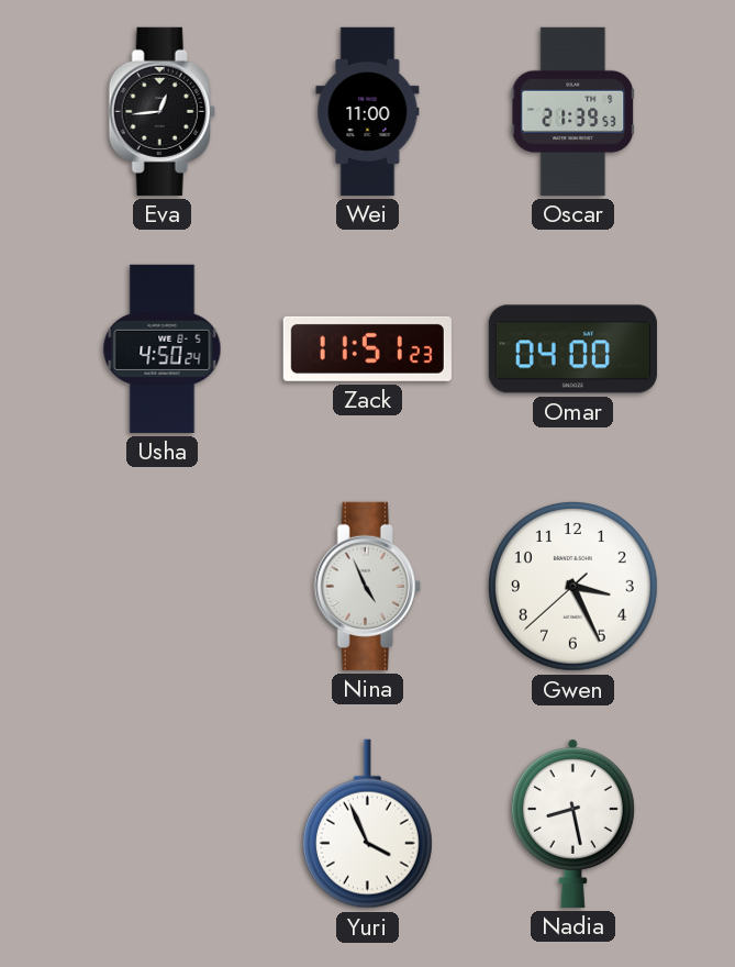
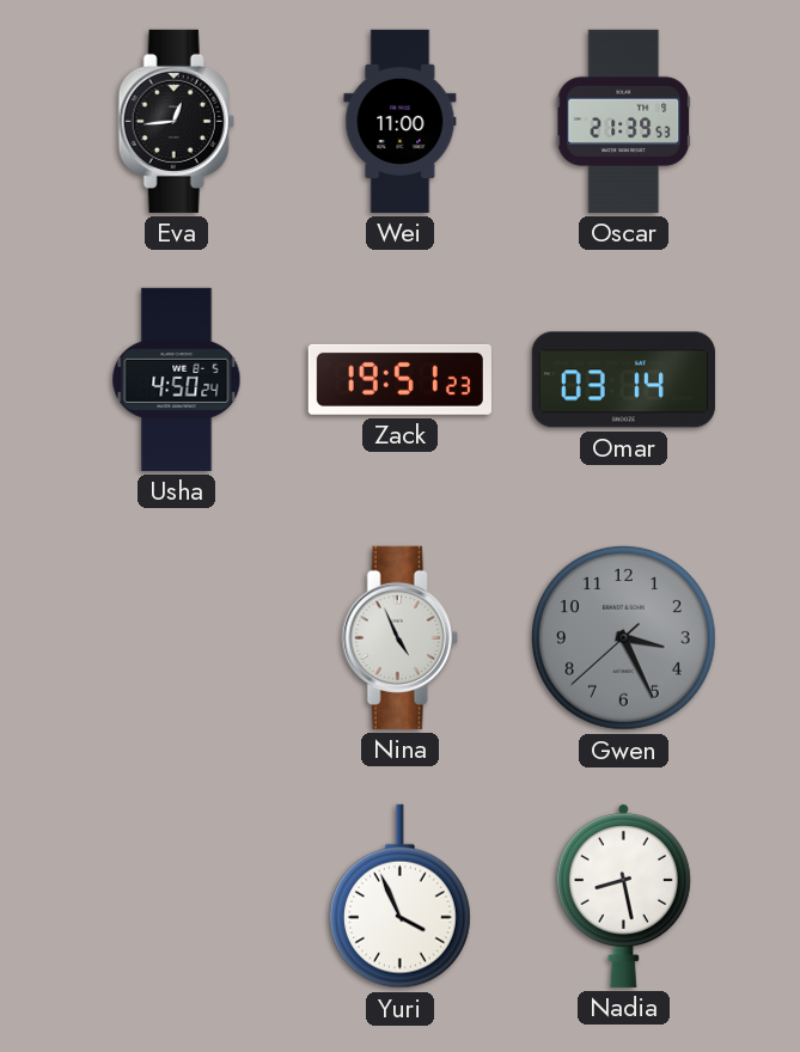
Zack: 11:51 -> 19:51
Omar: 04:00 -> 03:14
Gwen dial: white -> grey
